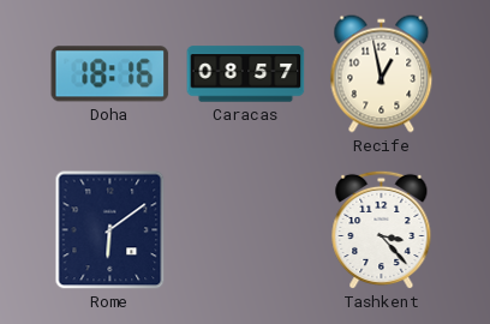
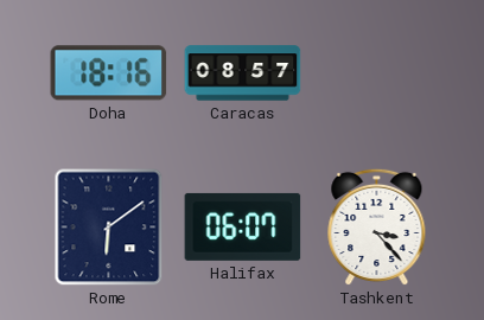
Recife: 12:58 -> none
Halifax: none -> 06:07
